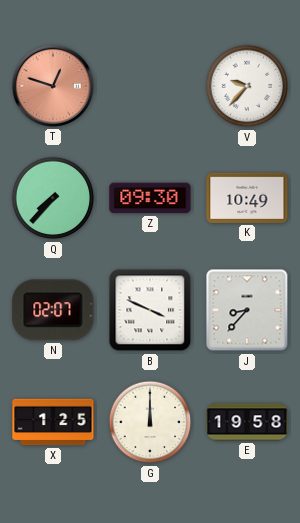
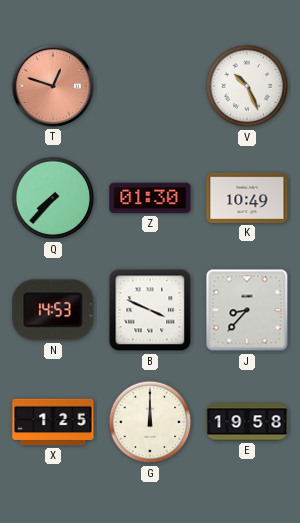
V: 9:37 -> 10:26
Z: 09:30 -> 01:30
N: 02:07 -> 14:53
